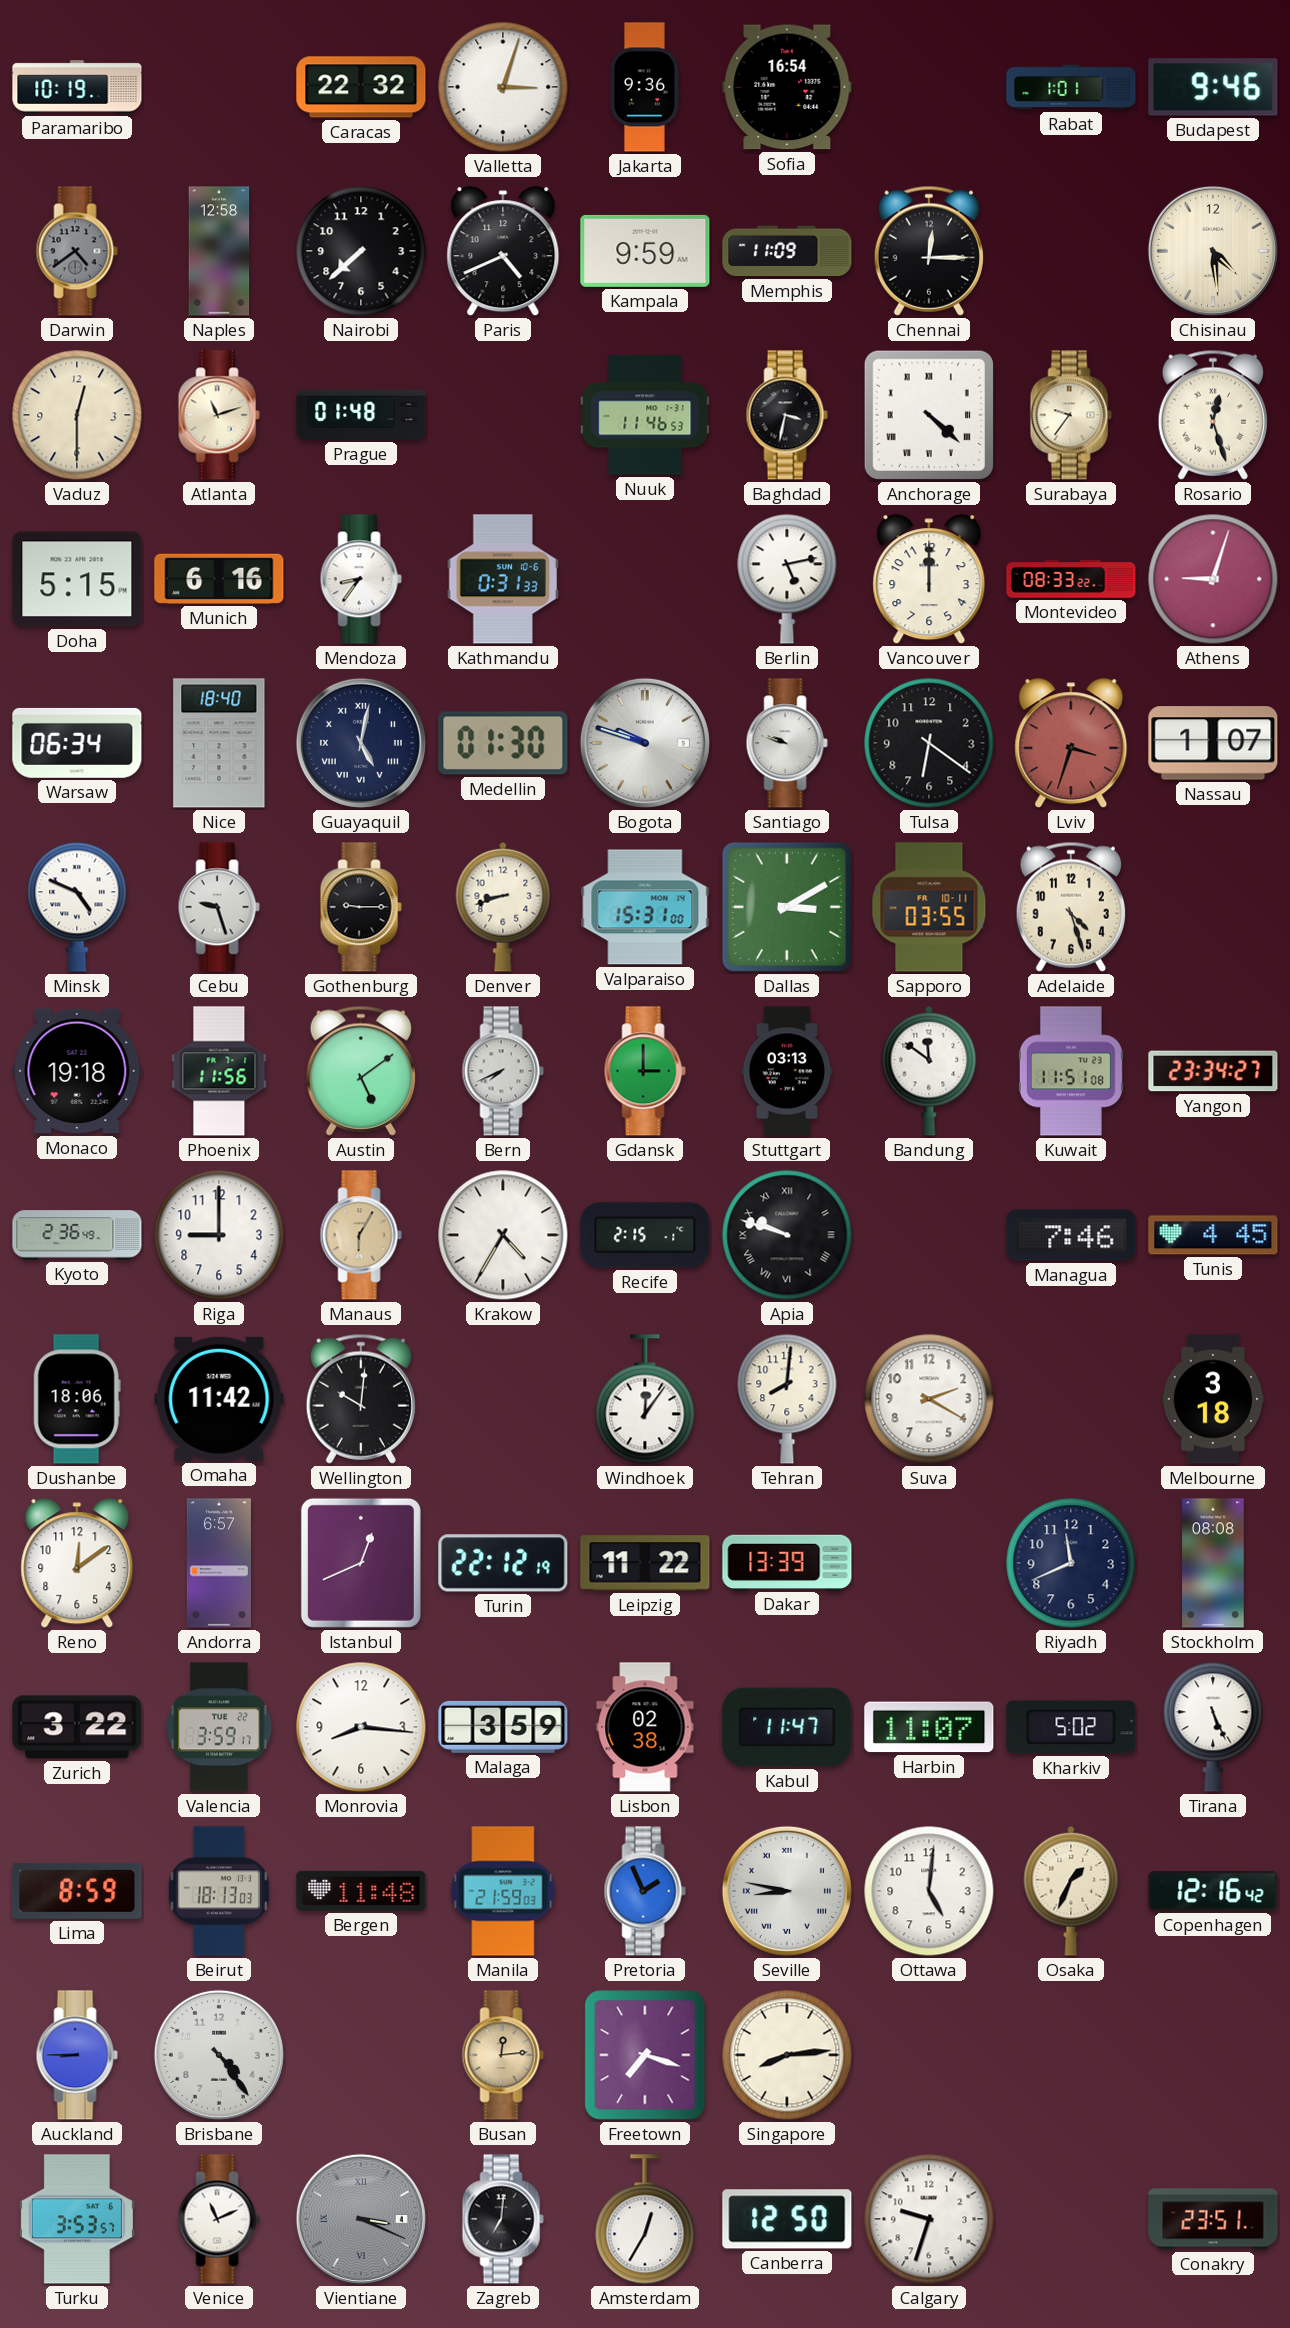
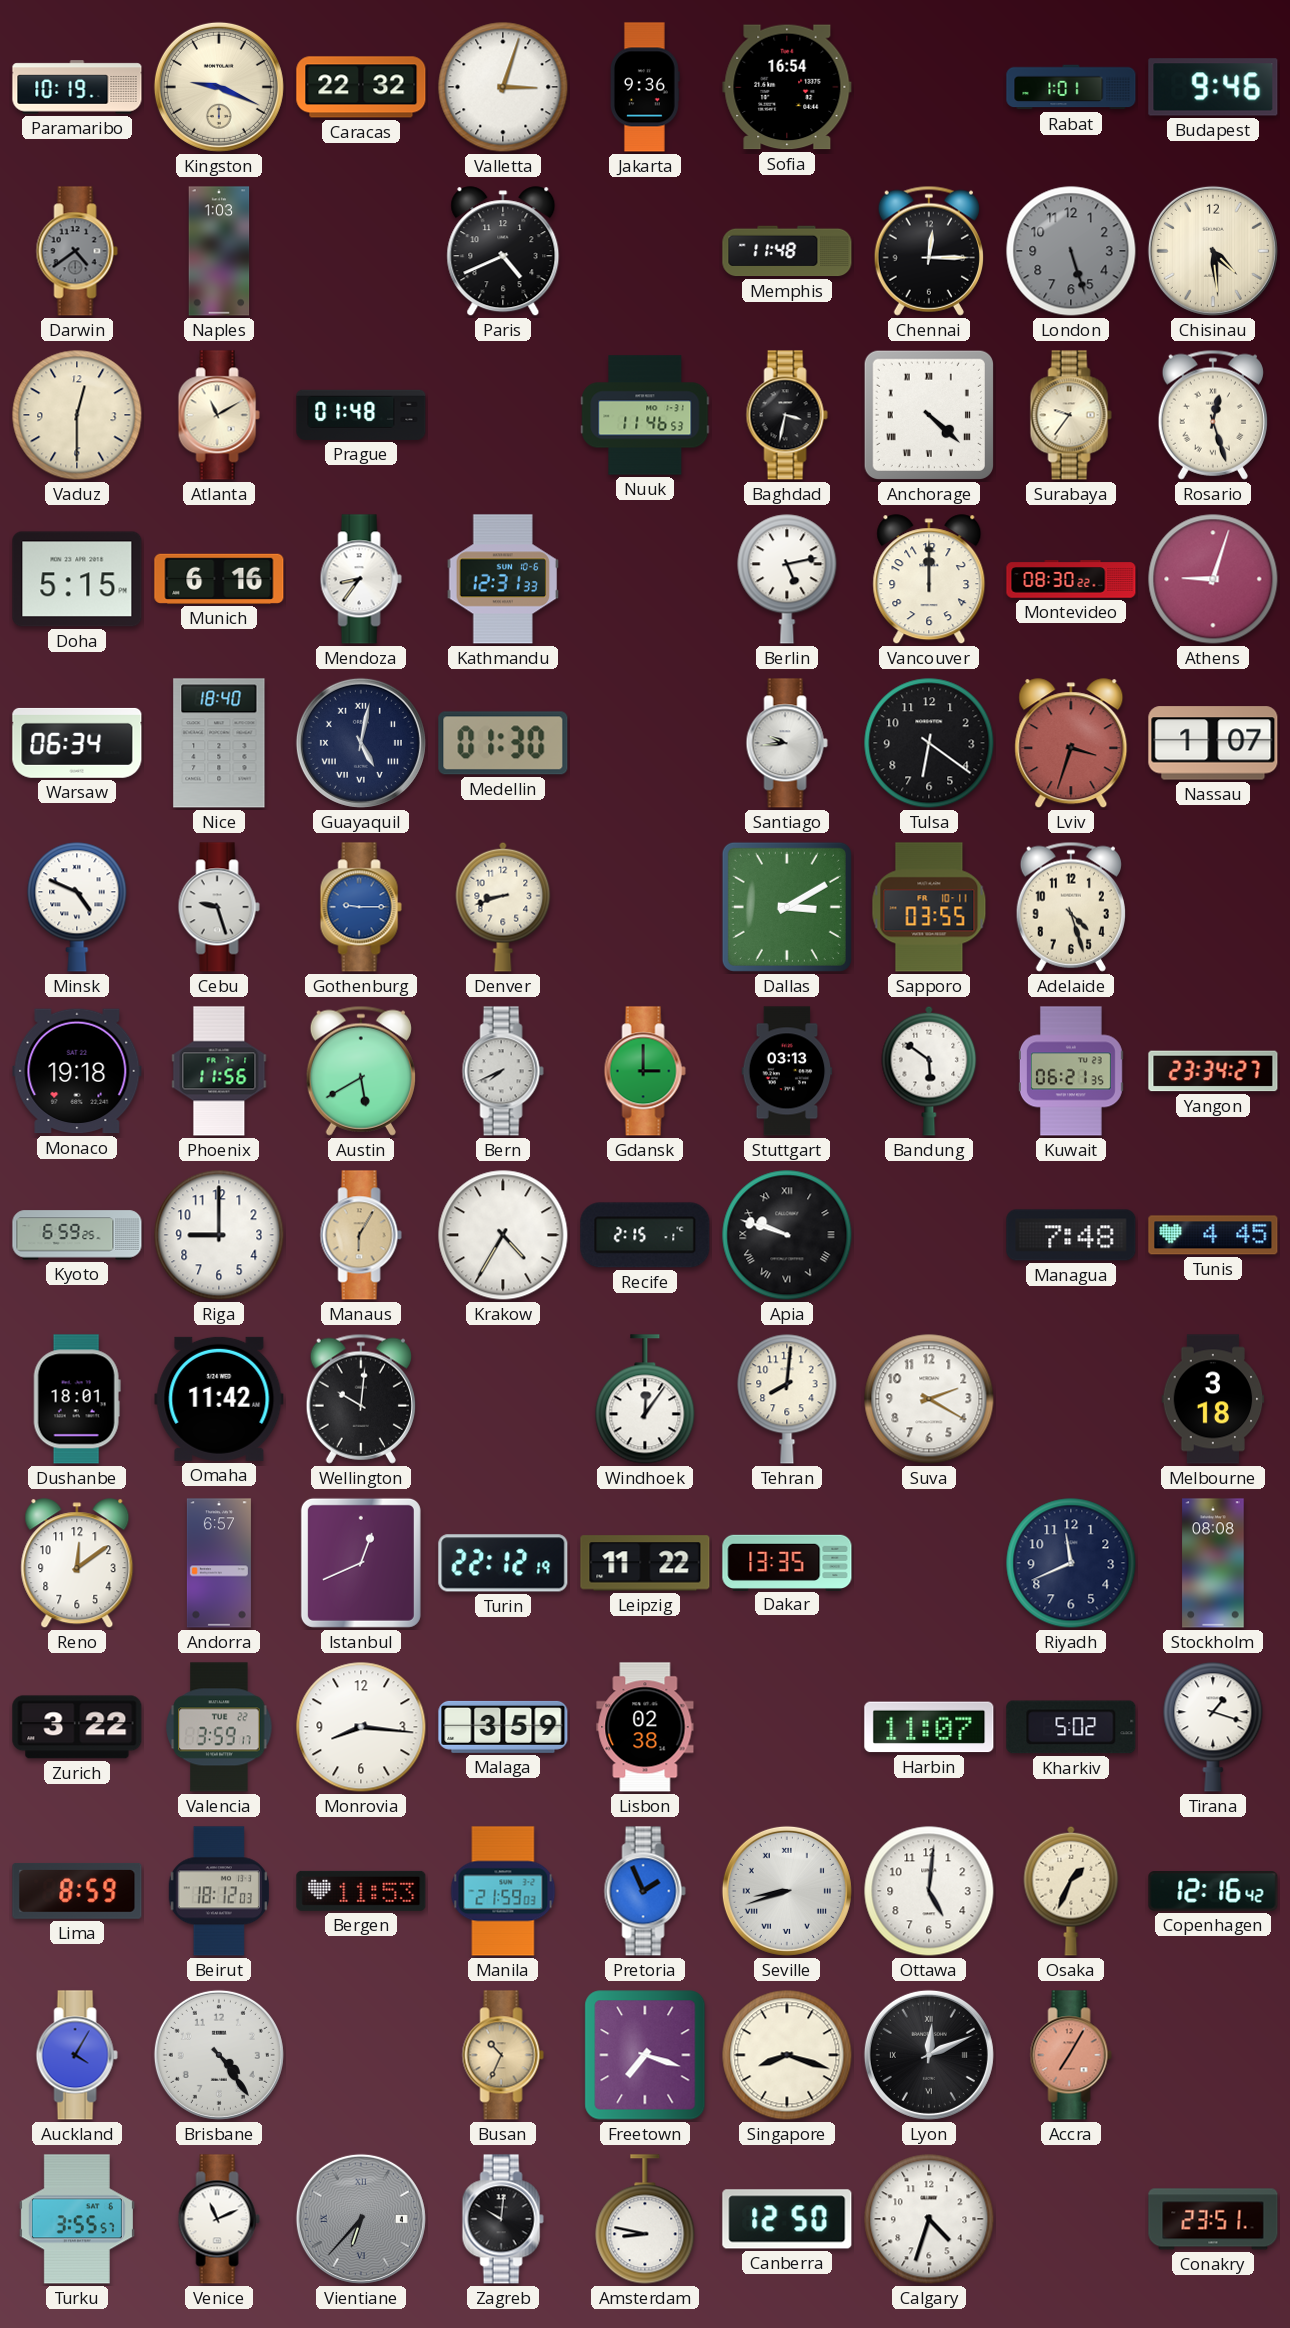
Kingston: none -> 9:19
Naples: 12:58 -> 1:03
Nairobi: 7:38 -> none
Kampala: 9:59 -> none
Memphis: 11:09 -> 11:48
London: none -> 5:27
Atlanta: 11:12 -> 11:10
Kathmandu: 0:31 -> 12:31
Montevideo: 08:33 -> 08:30
Bogota: 9:48 -> none
Santiago: 9:48 -> 9:44
Gothenburg dial: black -> blue
Valparaiso: 15:31 -> none
Austin: 5:09 -> 5:40
Bandung: 11:51 -> 5:51
Kuwait: 11:51 -> 06:21
Kyoto: 2:36 -> 6:59
Managua: 7:46 -> 7:48
Dushanbe: 18:06 -> 18:01
Dakar: 13:39 -> 13:35
Kabul: 11:47 -> none
Tirana: 5:26 -> 1:18
Beirut: 18:13 -> 18:12
Bergen: 11:48 -> 11:53
Seville: 8:47 -> 8:42
Auckland: 8:45 -> 4:05
Busan: 12:14 -> 10:34
Singapore: 8:14 -> 8:18
Lyon: none -> 12:11
Accra: none -> 7:05
Turku: 3:53 -> 3:55
Vientiane: 3:19 -> 6:37
Zagreb: 7:01 -> 10:01
Amsterdam: 12:35 -> 8:47
Calgary: 9:33 -> 4:33
